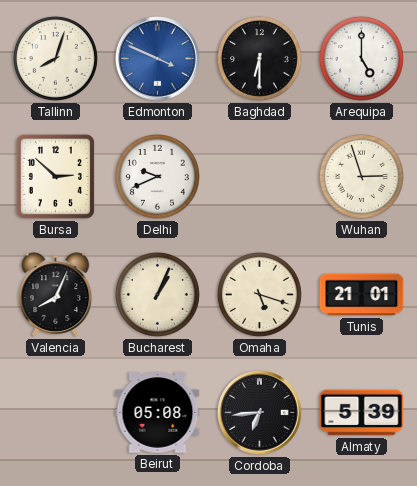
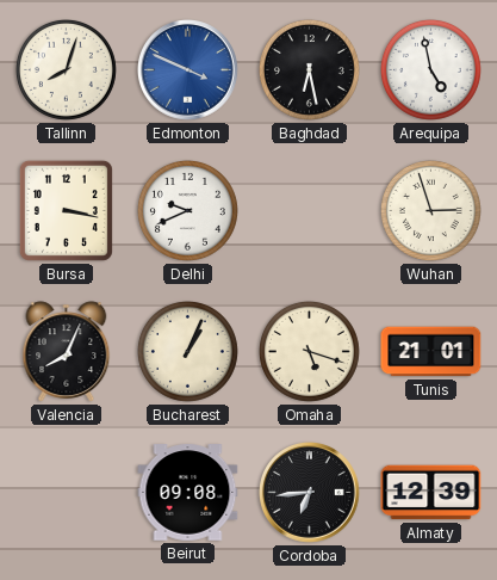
Baghdad: 6:30 -> 6:28
Arequipa: 5:00 -> 4:58
Bursa: 2:52 -> 3:17
Beirut: 05:08 -> 09:08
Almaty: 5:39 -> 12:39
